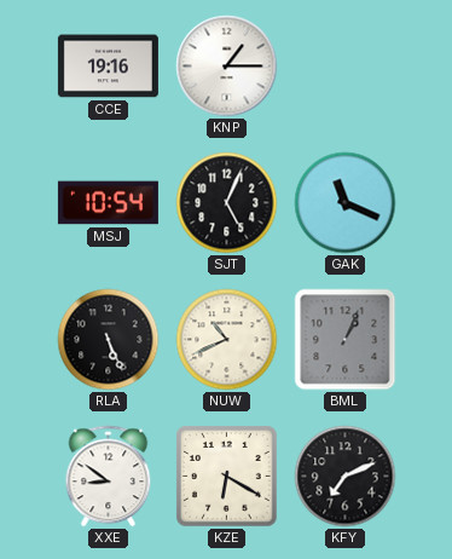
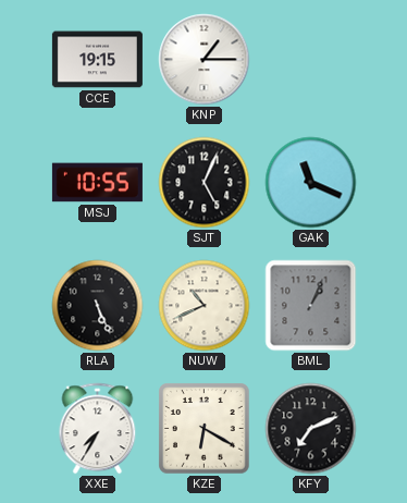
CCE: 19:16 -> 19:15
MSJ: 10:54 -> 10:55
XXE: 8:51 -> 7:35
